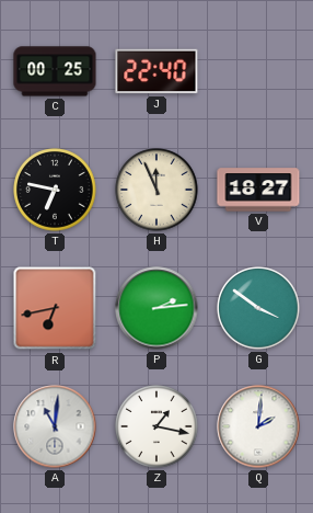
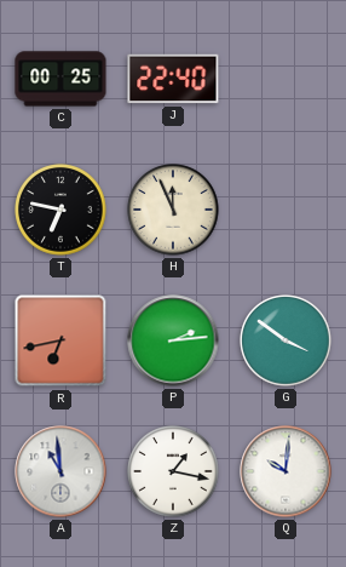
V: 18:27 -> none
A: 11:01 -> 10:59
Q: 2:01 -> 10:01
